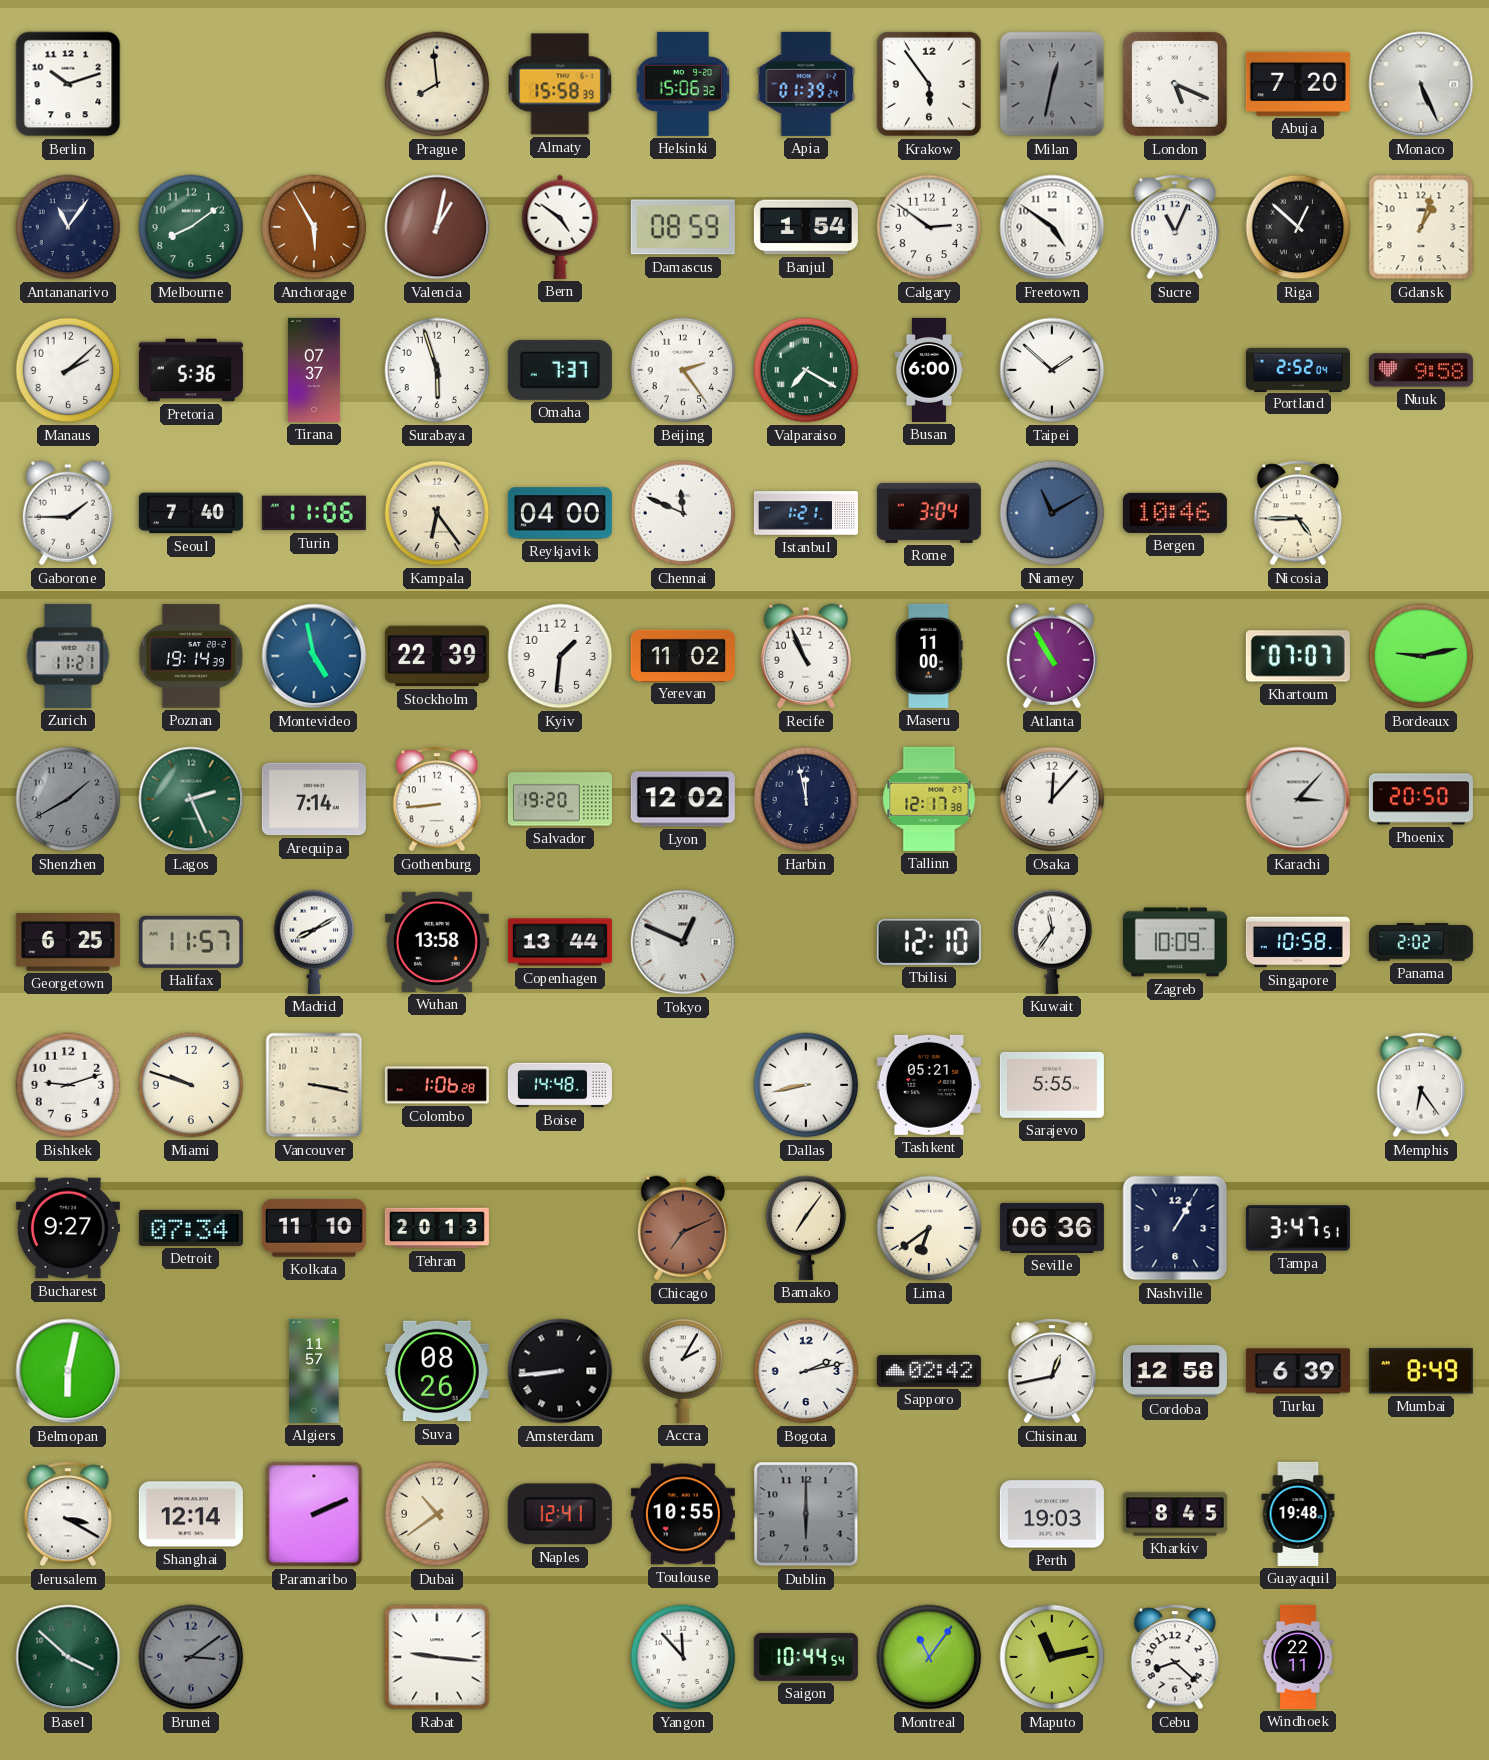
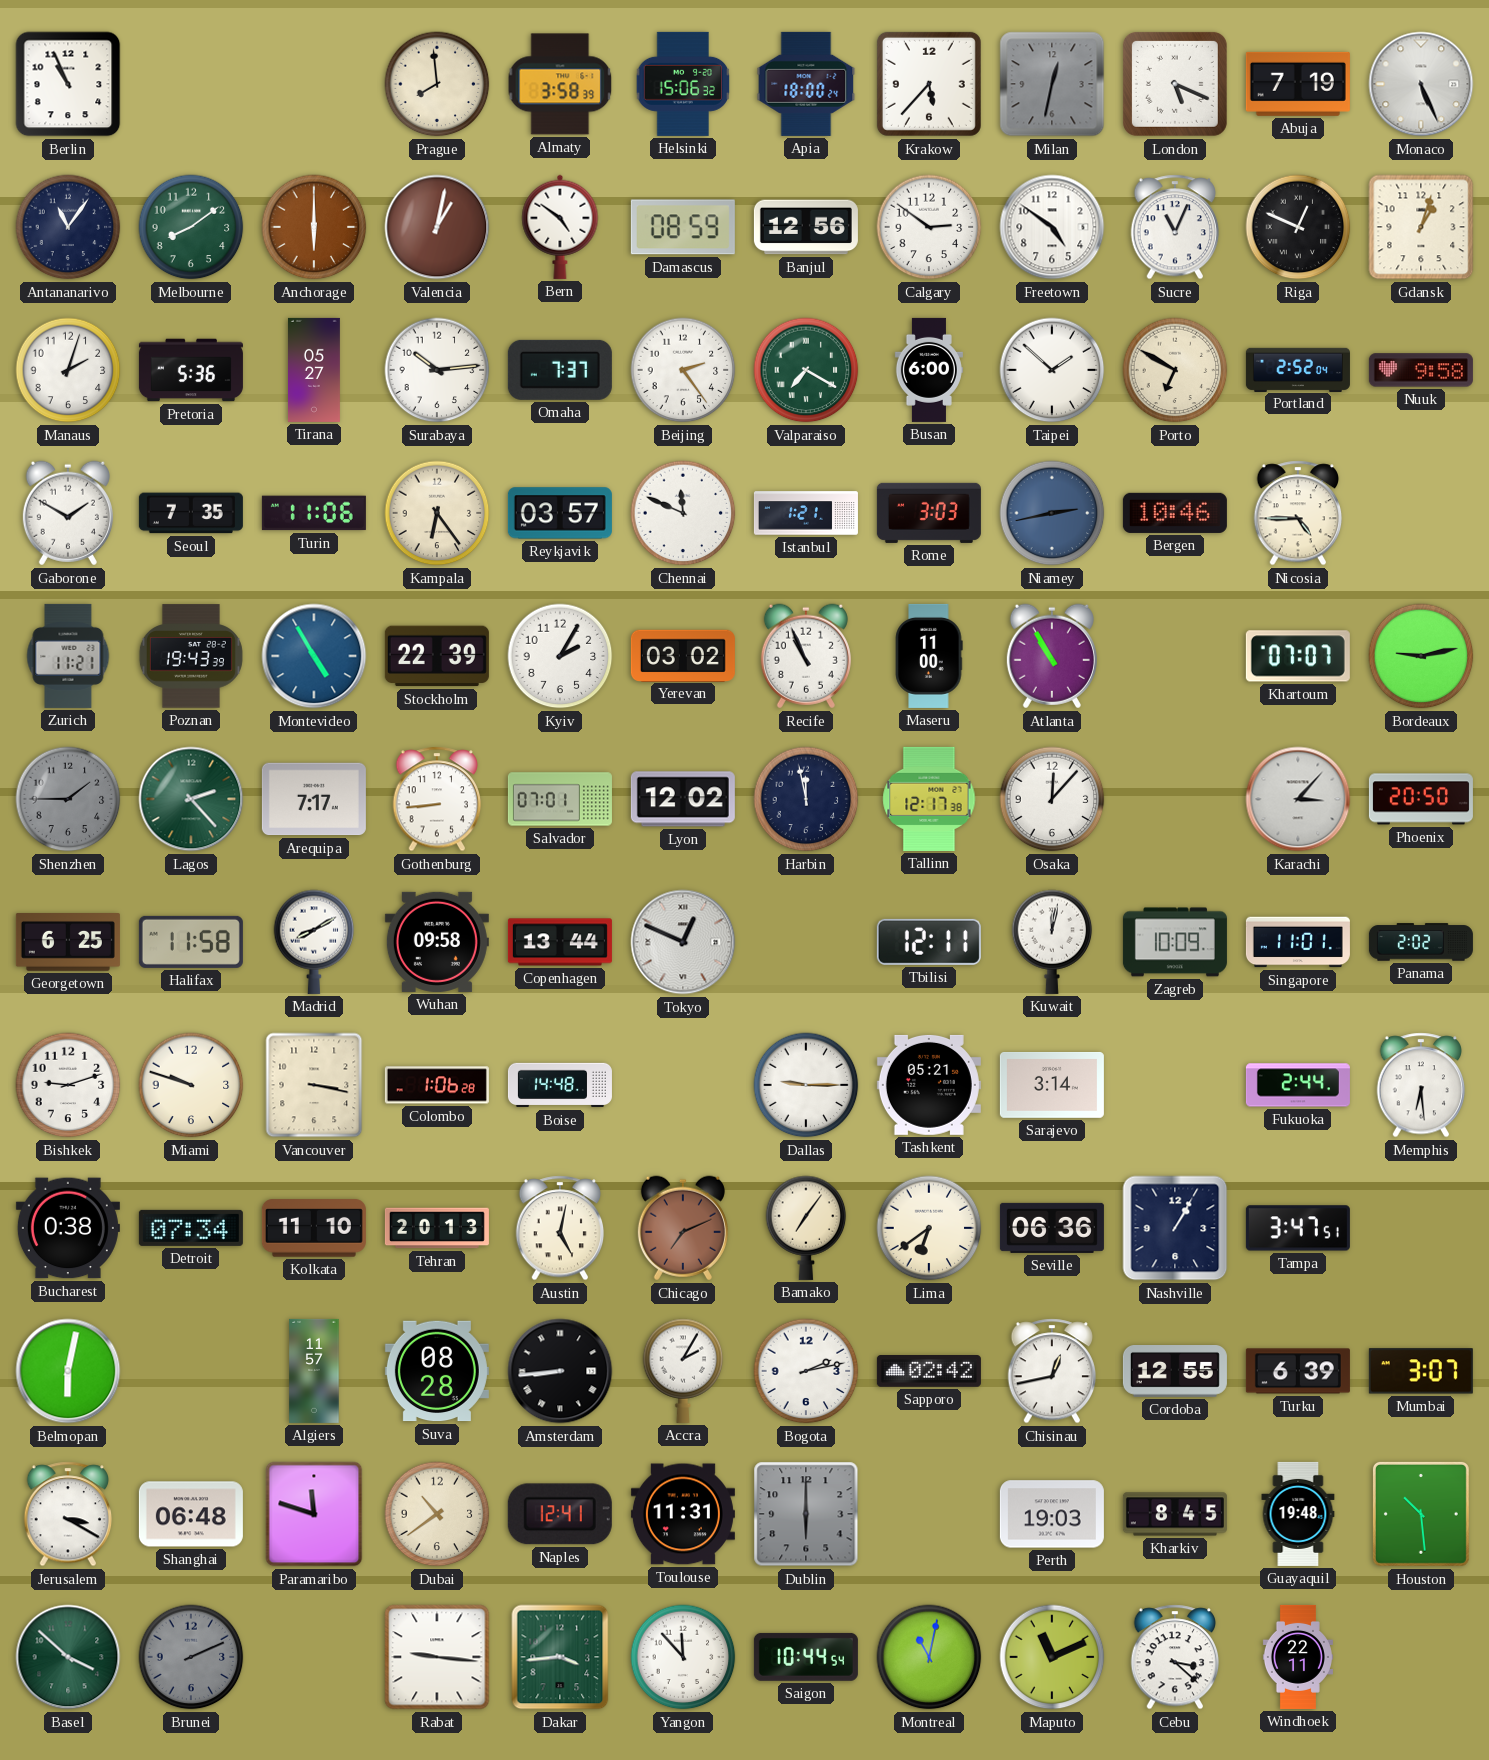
Berlin: 10:12 -> 10:56
Almaty: 15:58 -> 3:58
Apia: 01:39 -> 18:00
Krakow: 5:54 -> 5:37
Abuja: 7:20 -> 7:19
Anchorage: 5:55 -> 6:00
Banjul: 1:54 -> 12:56
Riga: 12:52 -> 12:49
Manaus: 2:08 -> 2:03
Tirana: 07:37 -> 05:27
Surabaya: 5:57 -> 10:14
Porto: none -> 6:50
Gaborone: 1:45 -> 1:50
Seoul: 7:40 -> 7:35
Reykjavik: 04:00 -> 03:57
Rome: 3:04 -> 3:03
Niamey: 11:10 -> 2:43
Poznan: 19:14 -> 19:43
Montevideo: 4:58 -> 4:55
Kyiv: 1:31 -> 2:05
Yerevan: 11:02 -> 03:02
Shenzhen: 1:40 -> 1:45
Lagos: 2:26 -> 2:23
Arequipa: 7:14 -> 7:17
Salvador: 19:20 -> 07:01
Halifax: 11:57 -> 11:58
Wuhan: 13:58 -> 09:58
Tbilisi: 12:10 -> 12:11
Kuwait: 11:36 -> 12:02
Singapore: 10:58 -> 11:01
Dallas: 8:43 -> 9:15
Sarajevo: 5:55 -> 3:14
Fukuoka: none -> 2:44
Memphis: 6:24 -> 6:29
Bucharest: 9:27 -> 0:38
Austin: none -> 5:02
Suva: 08:26 -> 08:28
Cordoba: 12:58 -> 12:55
Mumbai: 8:49 -> 3:07
Shanghai: 12:14 -> 06:48
Paramaribo: 2:11 -> 11:48
Toulouse: 10:55 -> 11:31
Houston: none -> 10:29
Brunei: 3:09 -> 2:11
Dakar: none -> 3:44
Montreal: 11:06 -> 11:02
Maputo: 11:13 -> 11:11
Cebu: 8:22 -> 3:22
